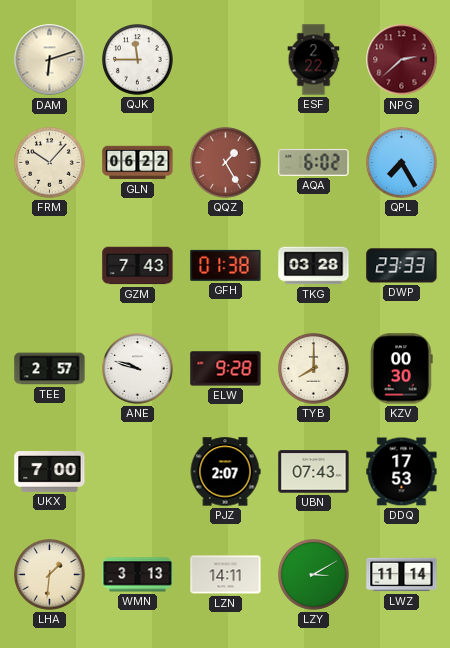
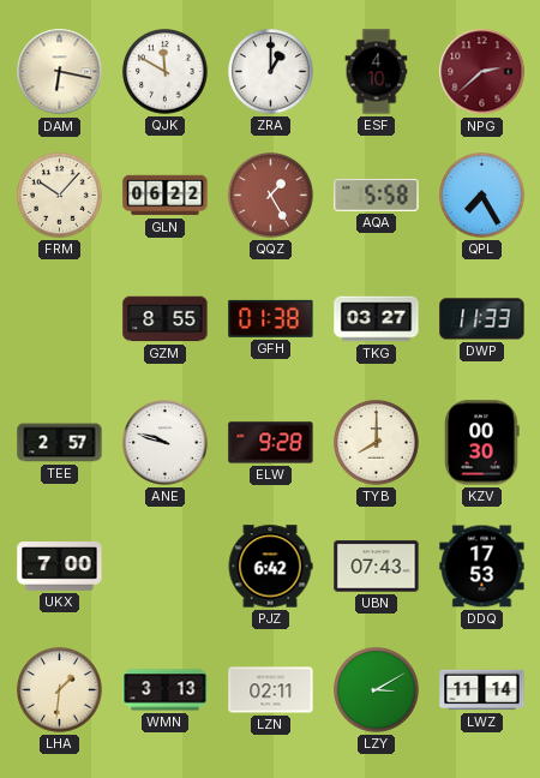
DAM: 6:12 -> 6:17
QJK: 11:45 -> 11:50
ZRA: none -> 1:00
ESF: 2:22 -> 4:10
AQA: 6:02 -> 5:58
GZM: 7:43 -> 8:55
TKG: 03:28 -> 03:27
DWP: 23:33 -> 11:33
PJZ: 2:07 -> 6:42
LZN: 14:11 -> 02:11
